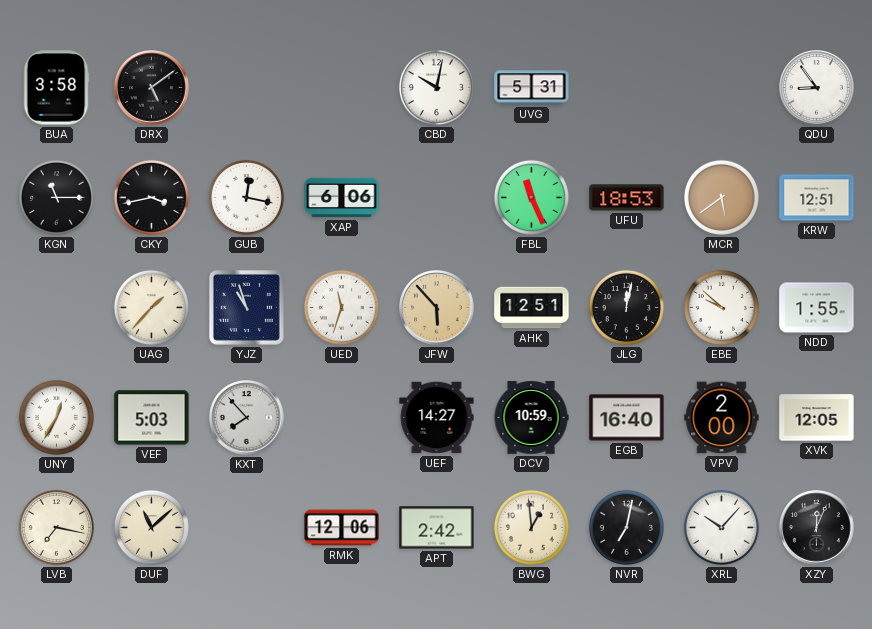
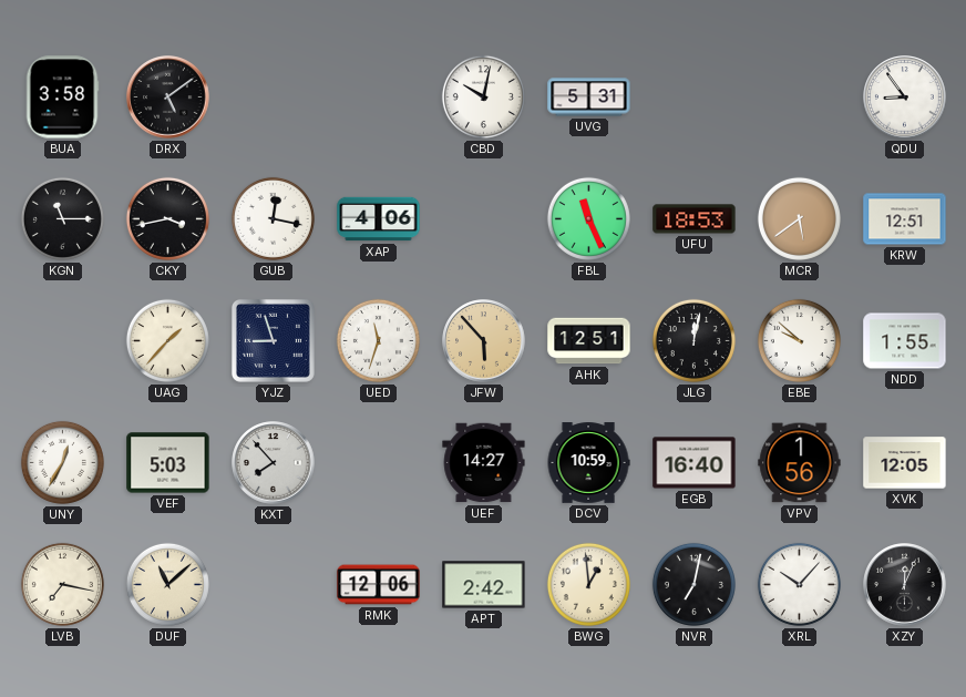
XAP: 6:06 -> 4:06
YJZ: 10:57 -> 8:57
VPV: 2:00 -> 1:56
